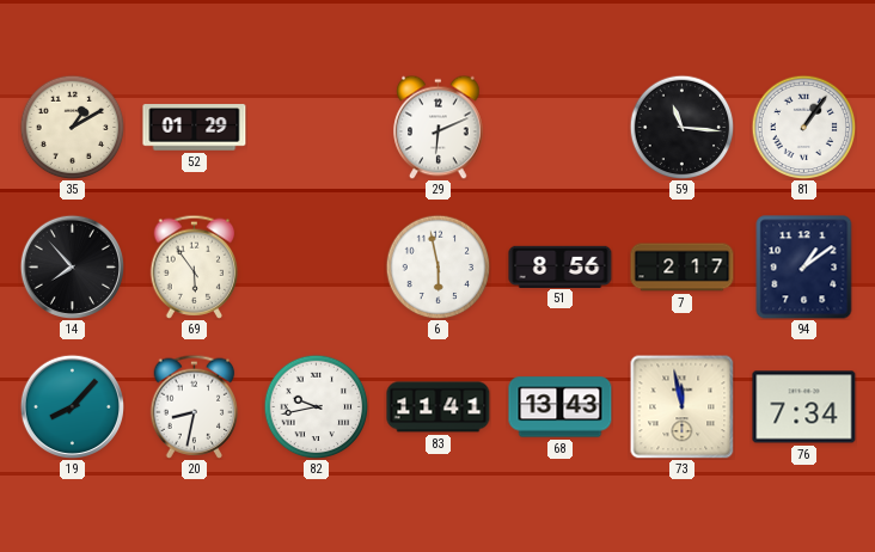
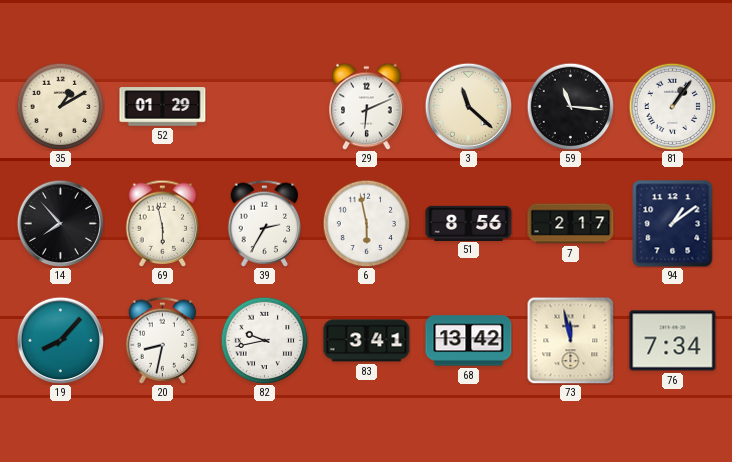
3: none -> 11:22
69: 5:54 -> 5:58
39: none -> 2:35
83: 11:41 -> 3:41
68: 13:43 -> 13:42
